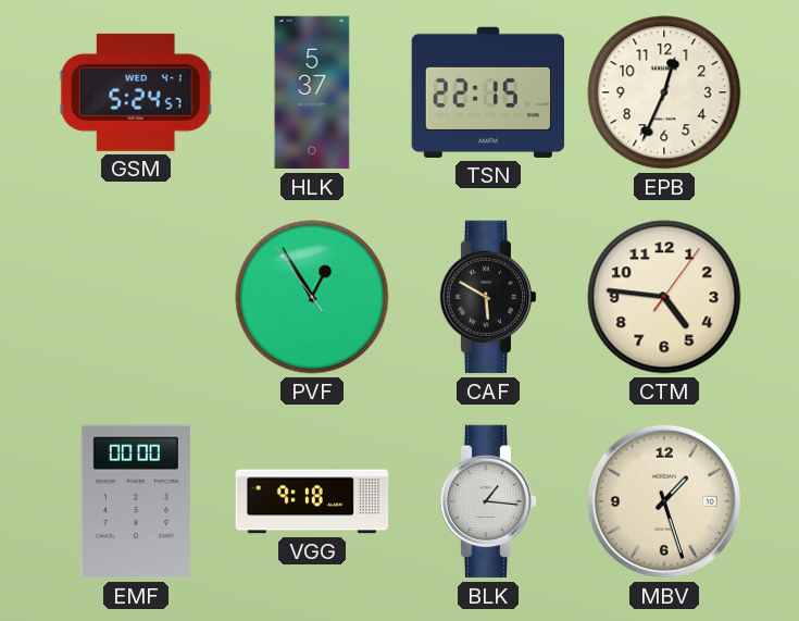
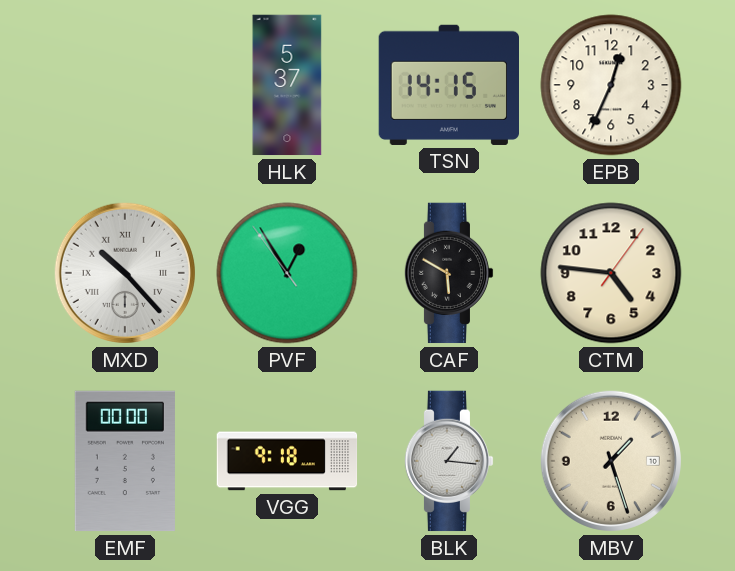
GSM: 5:24 -> none
TSN: 22:15 -> 14:15
MXD: none -> 10:23
